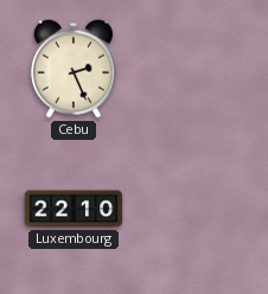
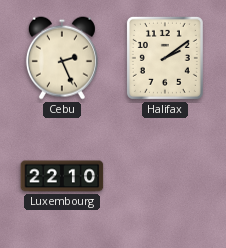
Halifax: none -> 2:09
